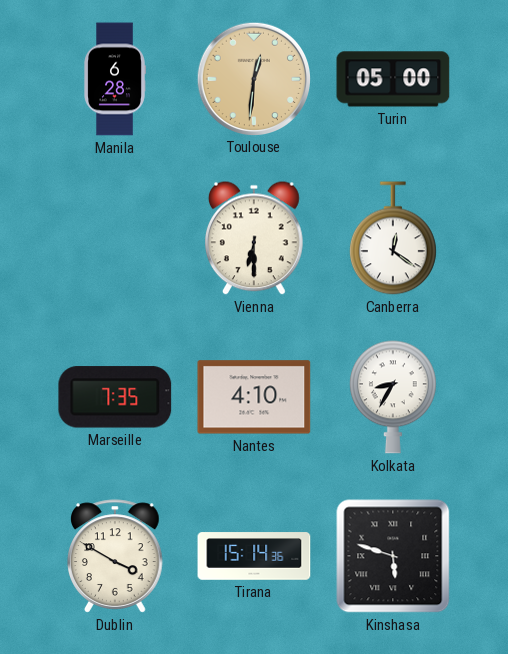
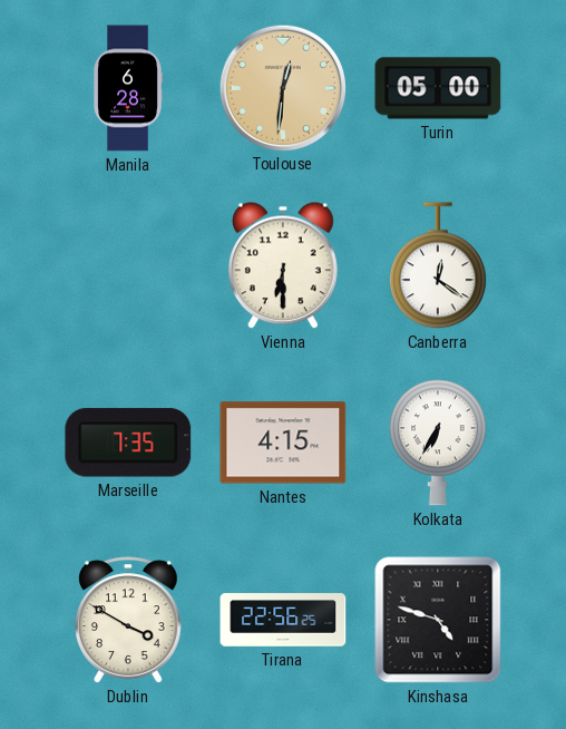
Nantes: 4:10 -> 4:15
Kolkata: 8:35 -> 6:35
Tirana: 15:14 -> 22:56
Kinshasa: 5:48 -> 4:48
